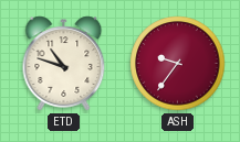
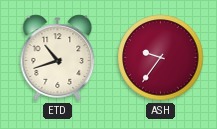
ETD: 10:48 -> 10:42
